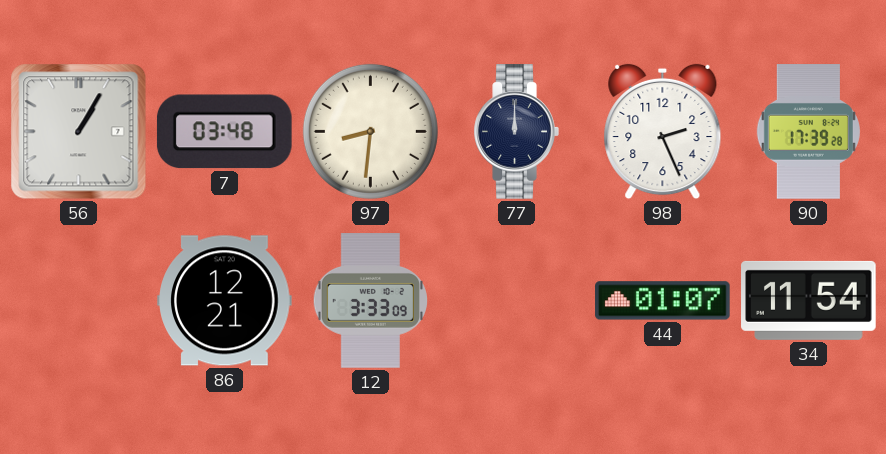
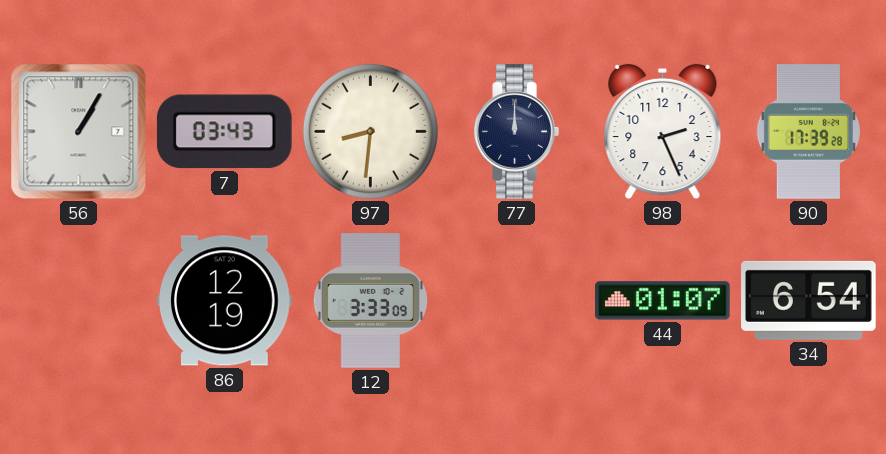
7: 03:48 -> 03:43
86: 12:21 -> 12:19
34: 11:54 -> 6:54
